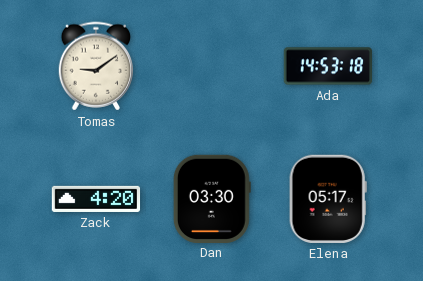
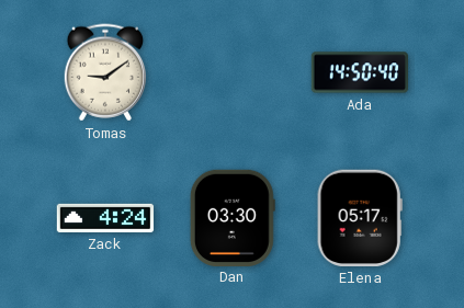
Ada: 14:53 -> 14:50
Zack: 4:20 -> 4:24
